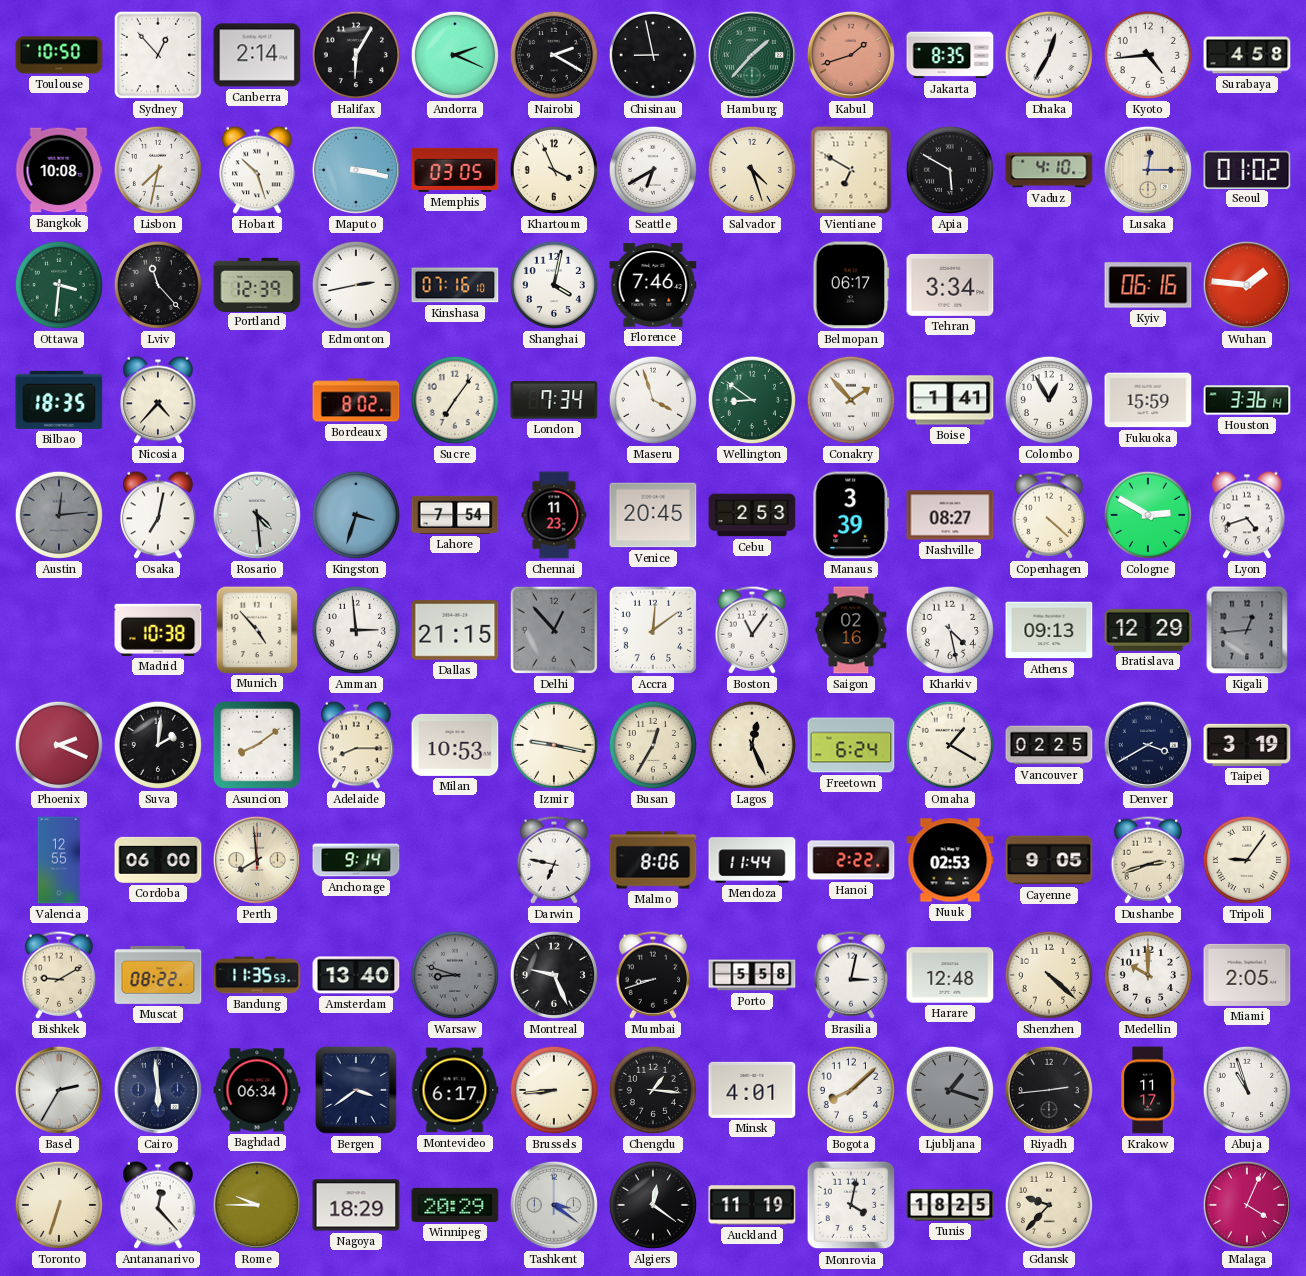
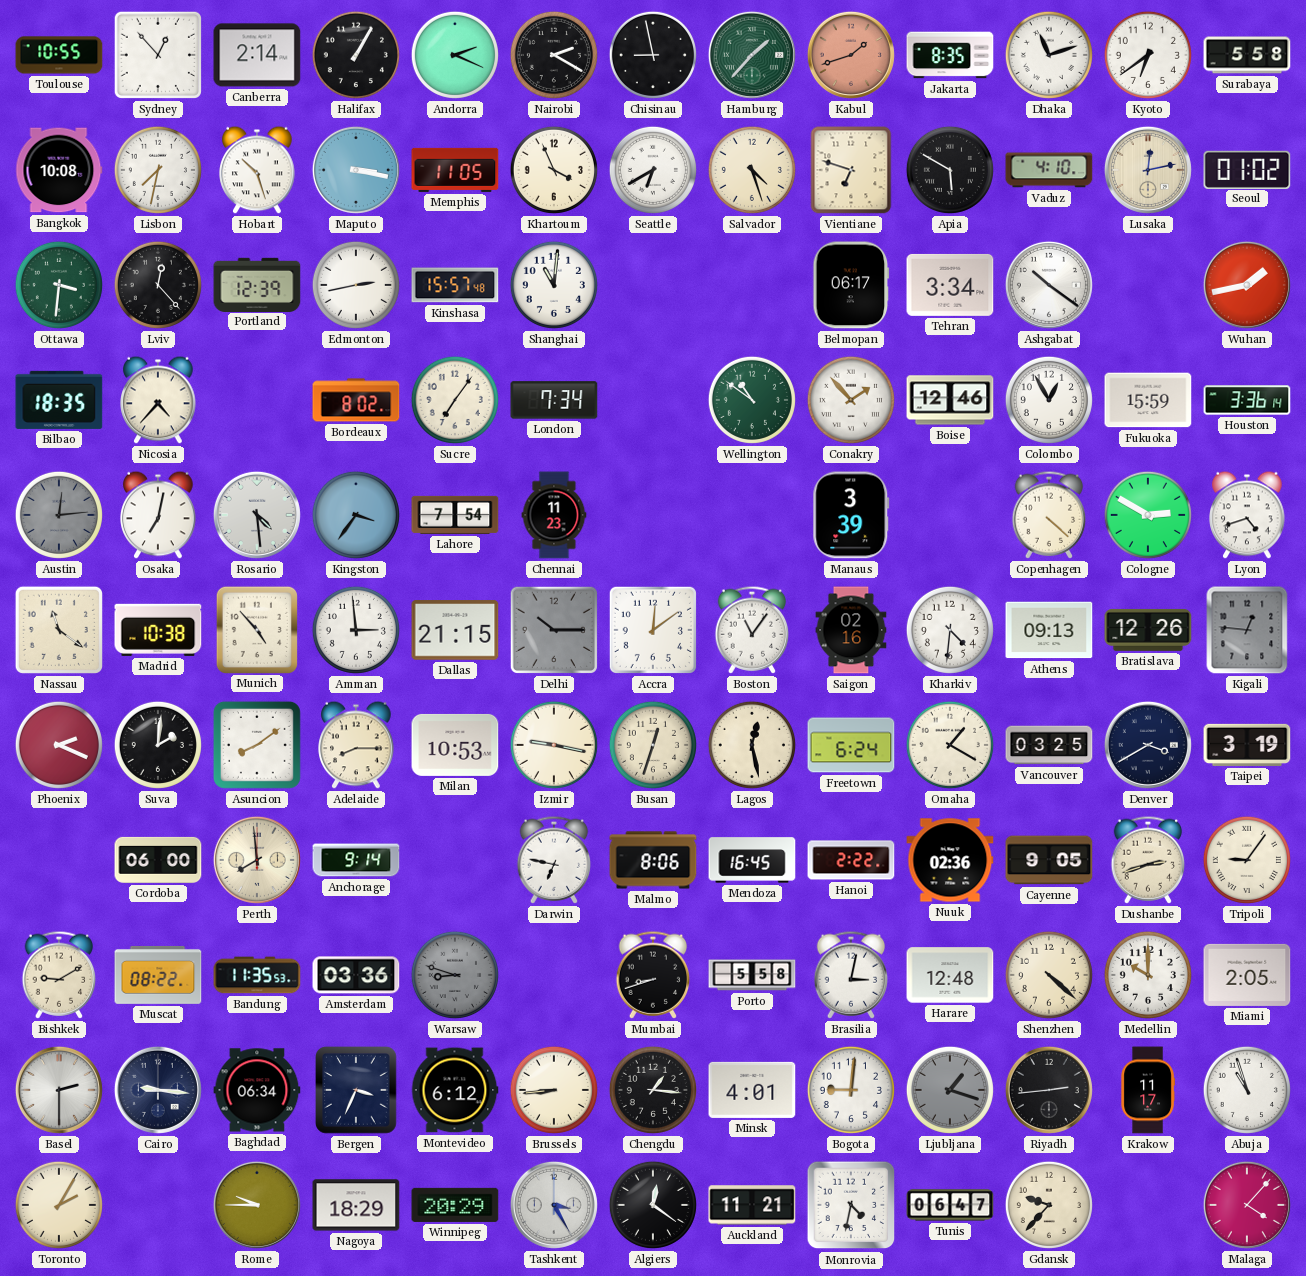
Toulouse: 10:50 -> 10:55
Halifax: 6:05 -> 1:05
Dhaka: 12:35 -> 11:12
Kyoto: 4:44 -> 6:39
Surabaya: 4:58 -> 5:58
Memphis: 03:05 -> 11:05
Vientiane: 6:50 -> 6:48
Lusaka: 12:15 -> 12:13
Lviv: 11:23 -> 12:23
Kinshasa: 07:16 -> 15:57
Shanghai: 4:02 -> 11:01
Florence: 7:46 -> none
Ashgabat: none -> 10:21
Kyiv: 06:16 -> none
Wuhan: 1:46 -> 1:43
Maseru: 3:57 -> none
Wellington: 8:51 -> 10:51
Boise: 1:41 -> 12:46
Kingston: 3:33 -> 3:36
Venice: 20:45 -> none
Cebu: 2:53 -> none
Nashville: 08:27 -> none
Nassau: none -> 11:21
Delhi: 12:53 -> 10:15
Kharkiv: 4:28 -> 4:31
Bratislava: 12:29 -> 12:26
Kigali: 12:44 -> 12:46
Busan: 12:35 -> 12:33
Lagos: 12:26 -> 12:28
Vancouver: 02:25 -> 03:25
Valencia: 12:55 -> none
Mendoza: 11:44 -> 16:45
Nuuk: 02:53 -> 02:36
Amsterdam: 13:40 -> 03:36
Montreal: 9:26 -> none
Basel: 2:35 -> 2:30
Cairo: 5:59 -> 9:16
Bergen: 3:39 -> 3:34
Montevideo: 6:17 -> 6:12
Bogota: 8:08 -> 9:01
Toronto: 6:33 -> 2:05
Antananarivo: 12:23 -> none
Tashkent: 3:21 -> 3:25
Auckland: 11:19 -> 11:21
Monrovia: 4:02 -> 4:32
Tunis: 18:25 -> 06:47
Malaga: 4:04 -> 4:07
